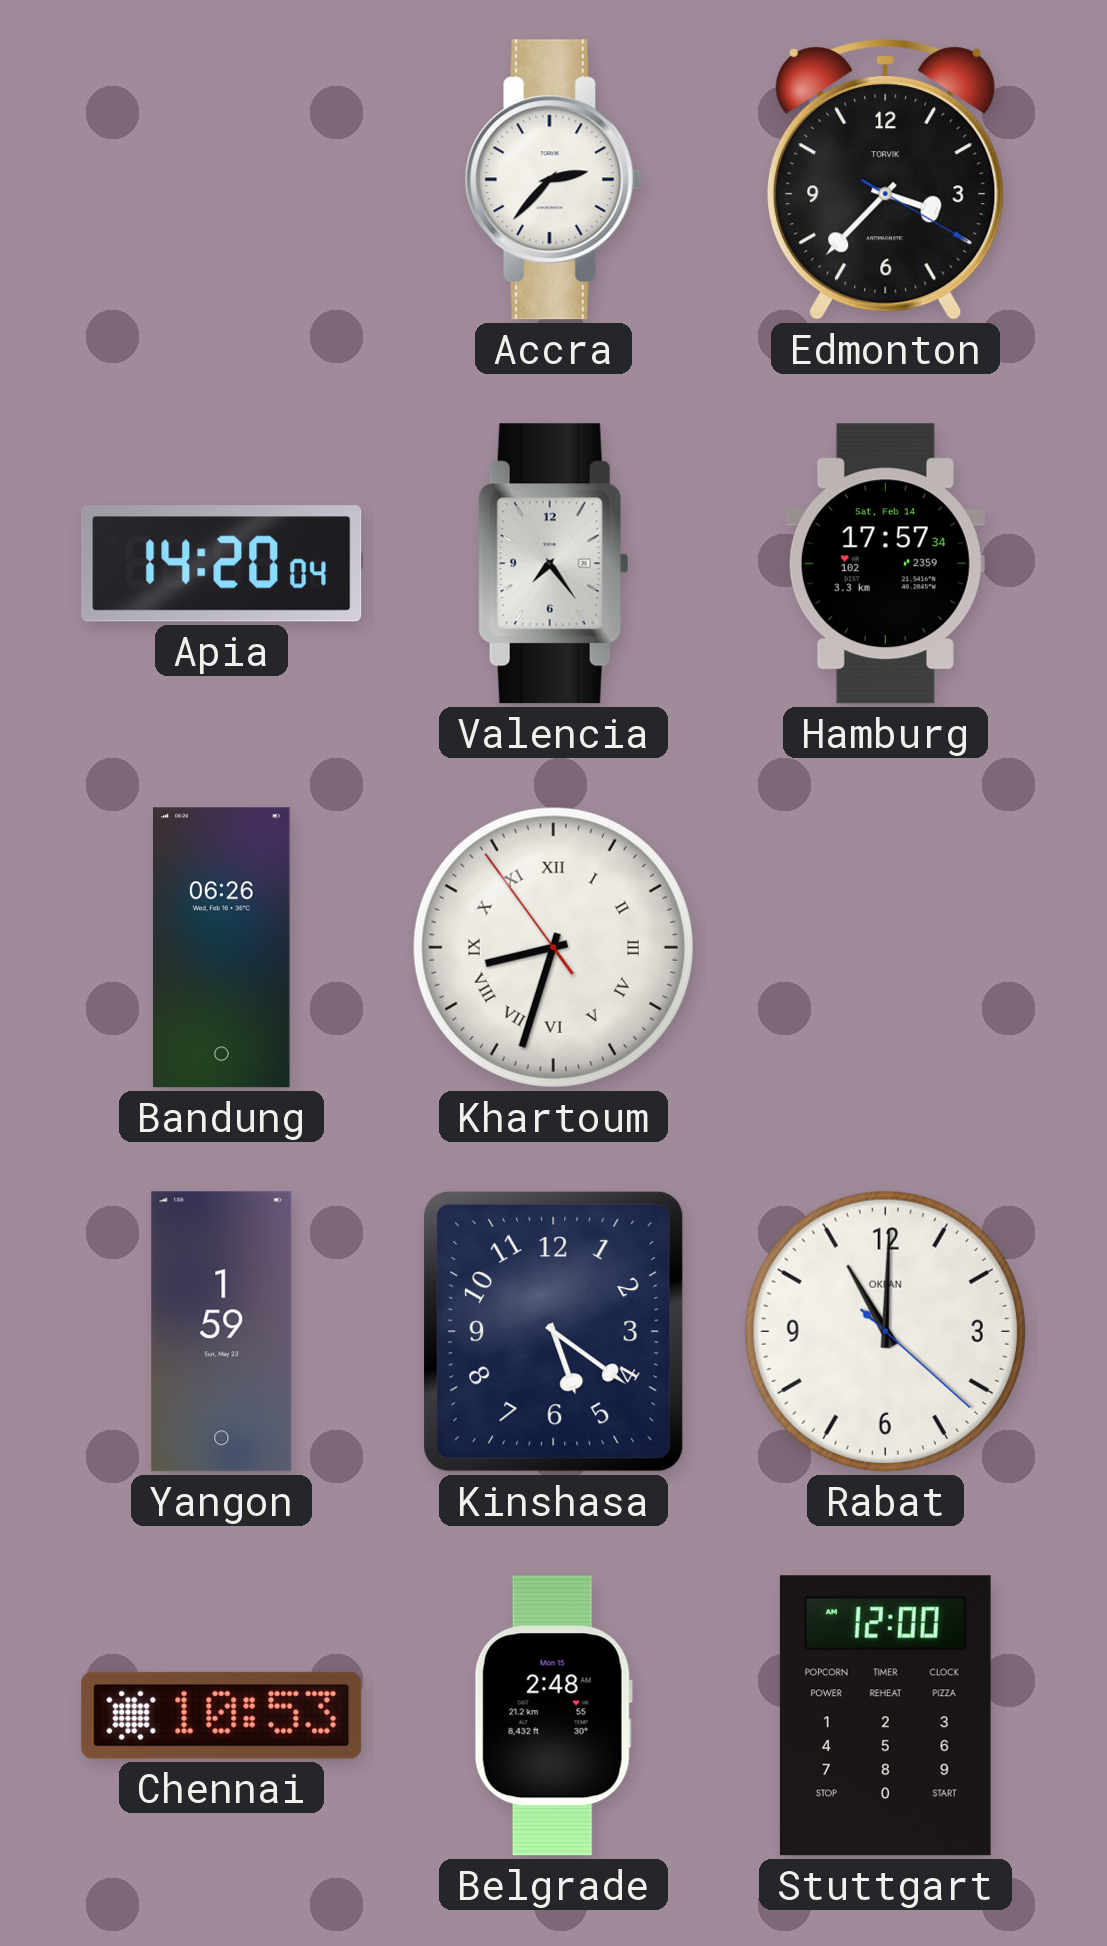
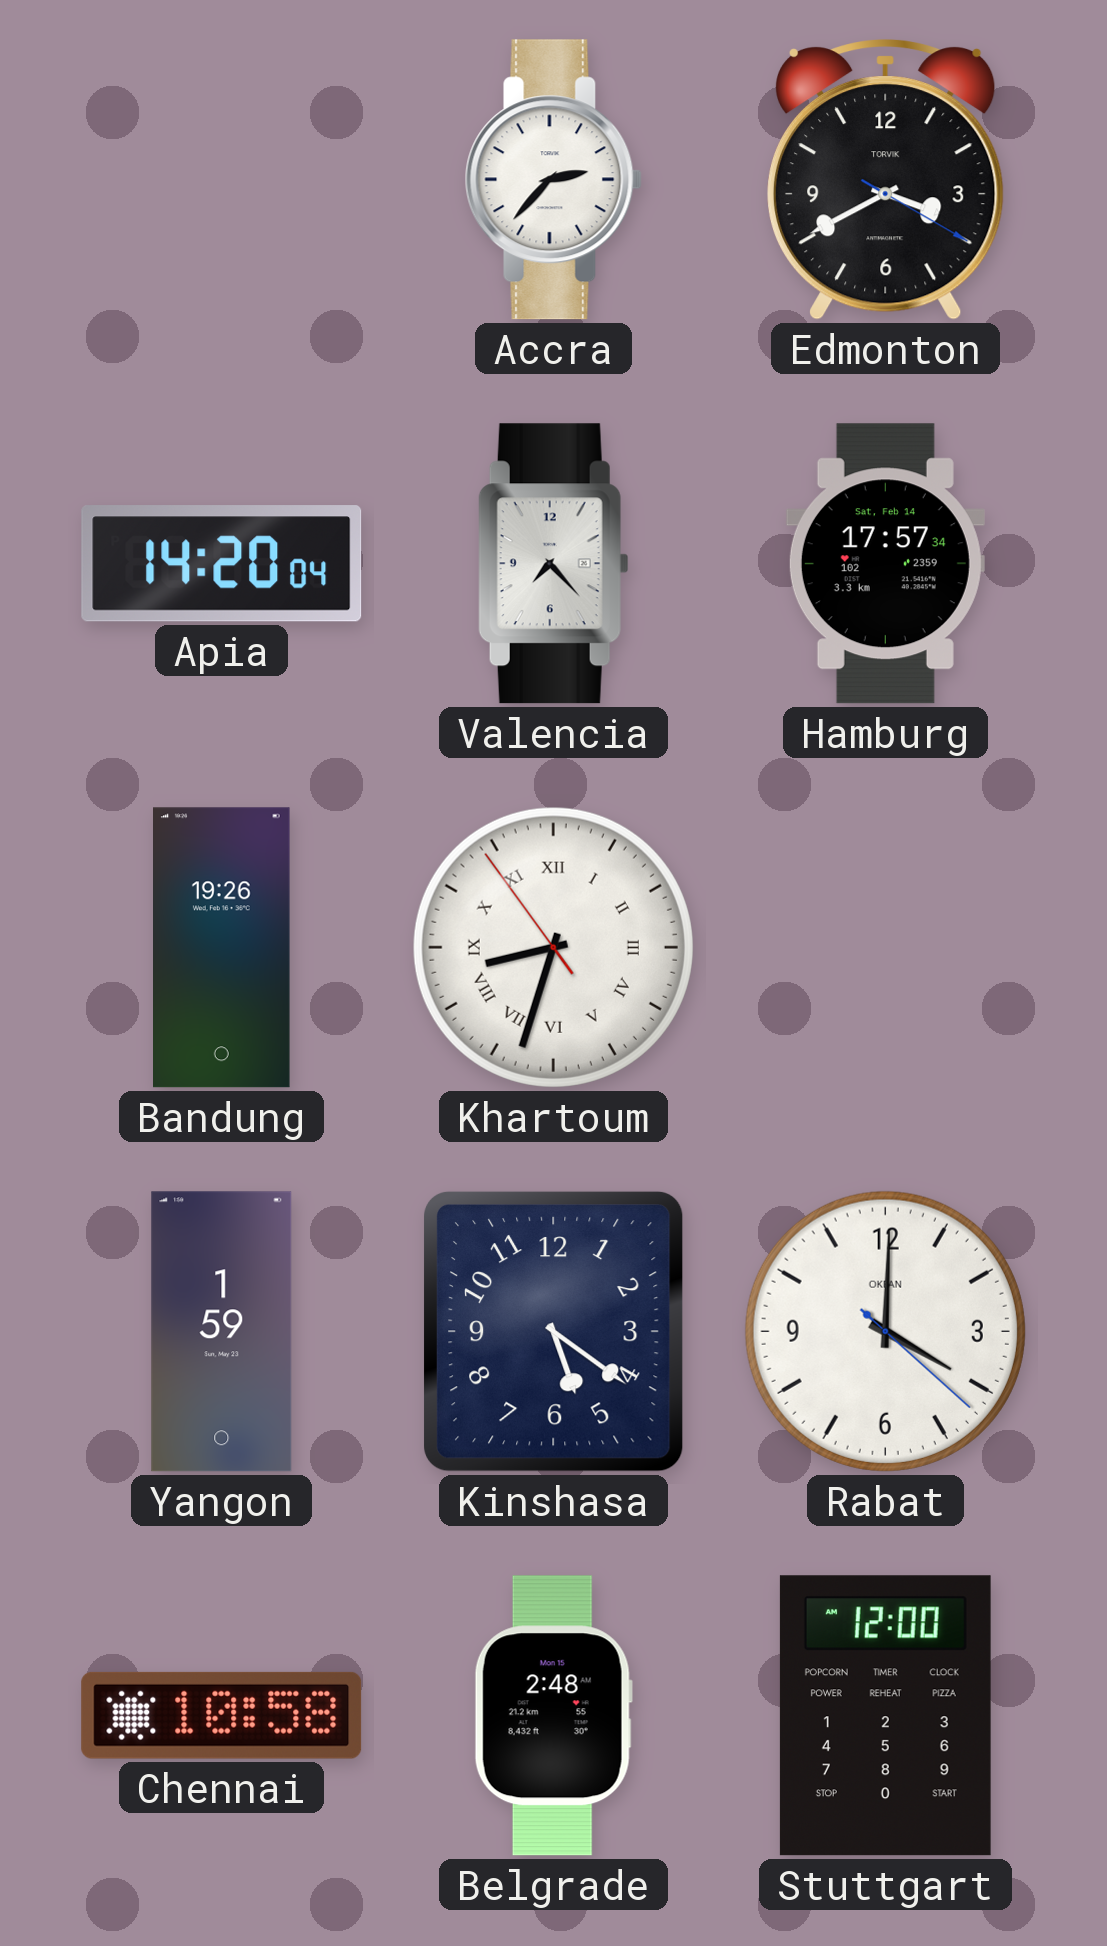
Edmonton: 3:37 -> 3:40
Valencia: 7:24 -> 7:23
Bandung: 06:26 -> 19:26
Rabat: 11:00 -> 4:00
Chennai: 10:53 -> 10:58
